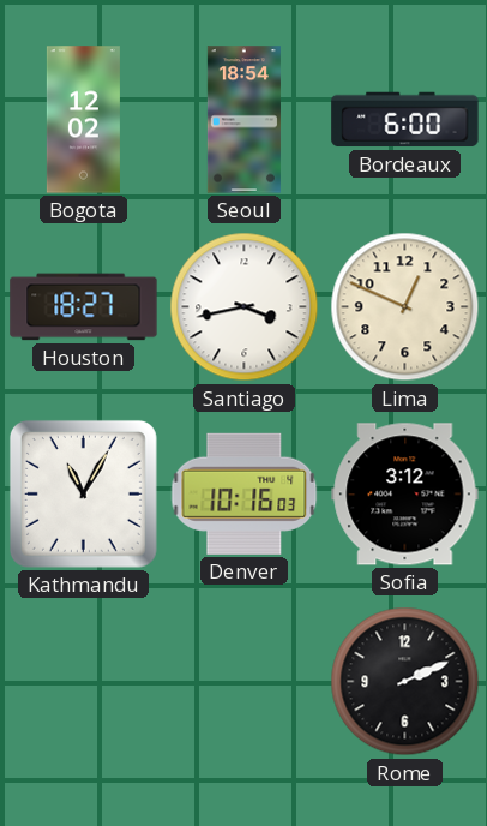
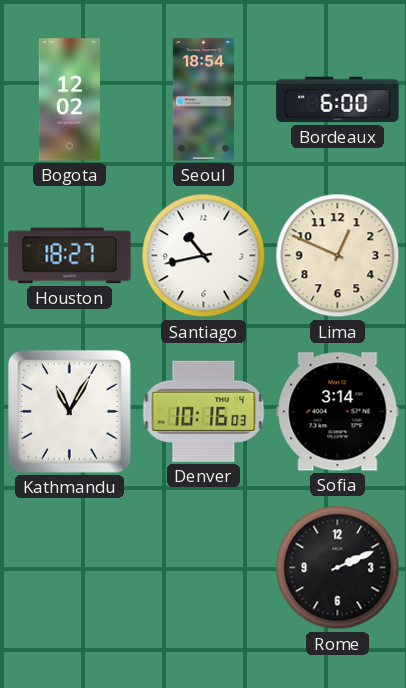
Santiago: 3:43 -> 10:43
Sofia: 3:12 -> 3:14
